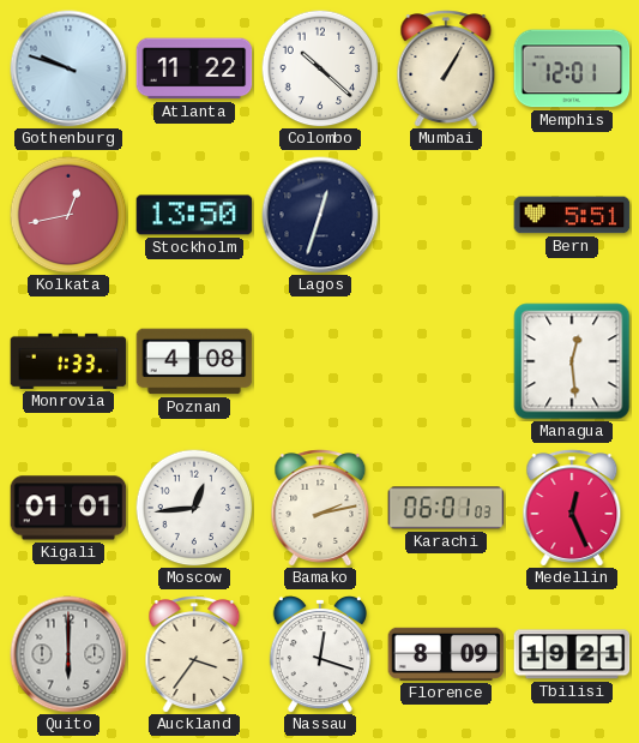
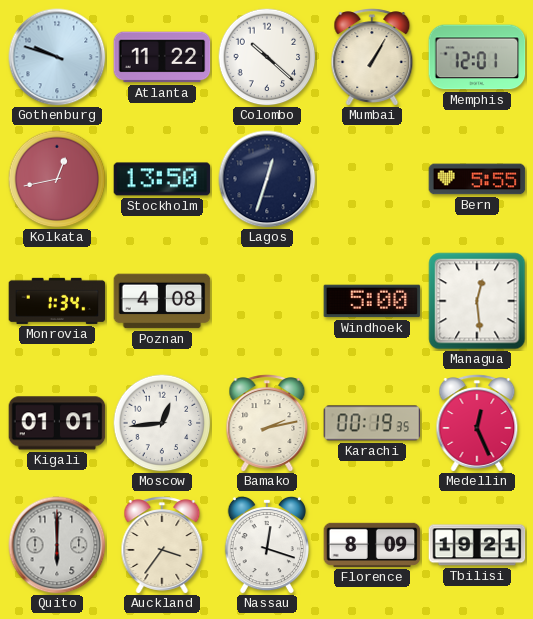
Bern: 5:51 -> 5:55
Monrovia: 1:33 -> 1:34
Windhoek: none -> 5:00
Karachi: 06:01 -> 00:19
